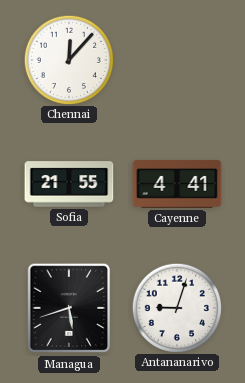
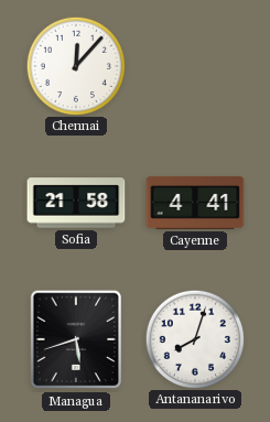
Sofia: 21:55 -> 21:58
Antananarivo: 9:03 -> 8:03
